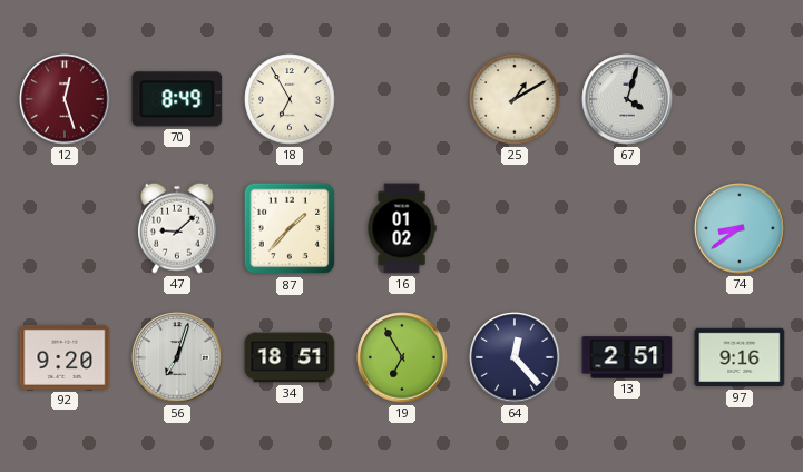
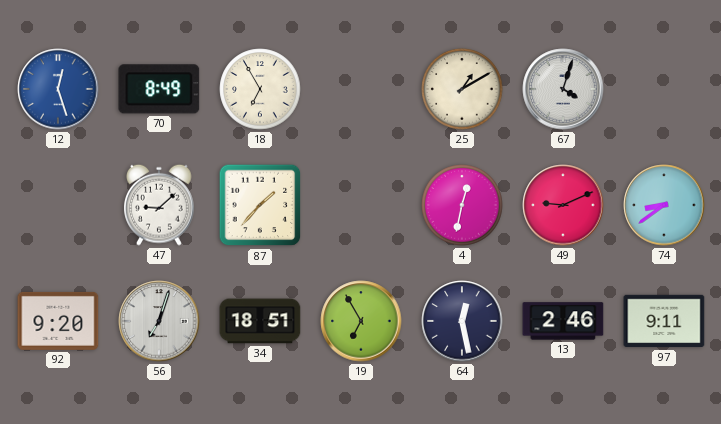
12 dial: burgundy -> blue
16: 01:02 -> none
4: none -> 12:32
49: none -> 9:11
64: 12:23 -> 12:28
13: 2:51 -> 2:46
97: 9:16 -> 9:11
